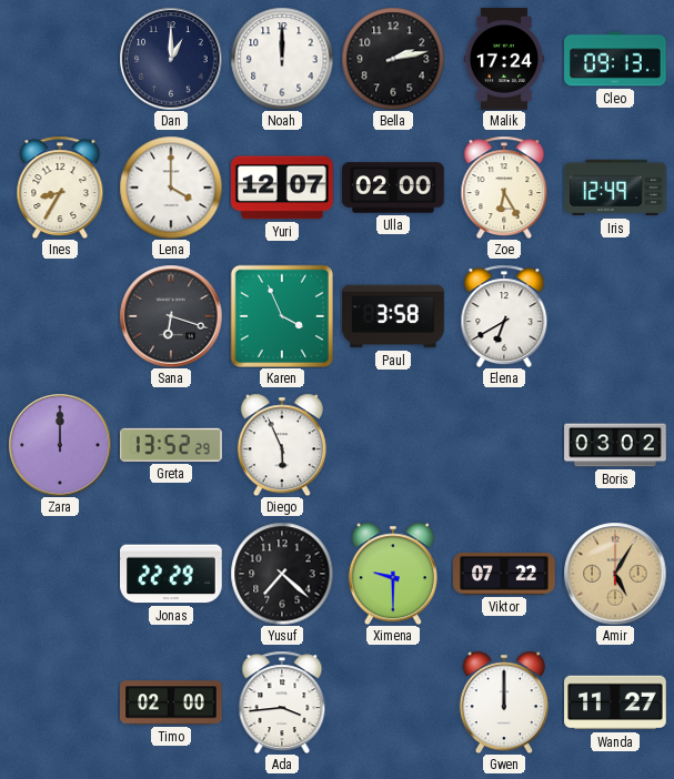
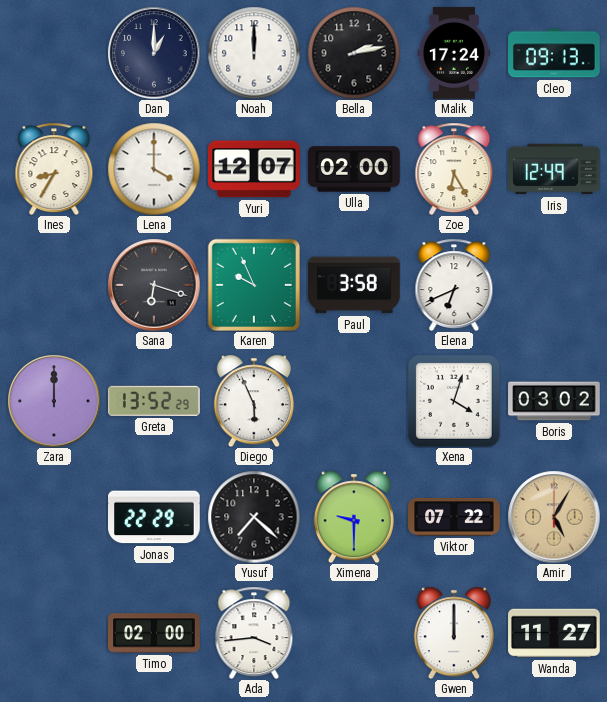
Karen: 3:56 -> 9:56
Elena: 6:40 -> 6:41
Xena: none -> 4:03
